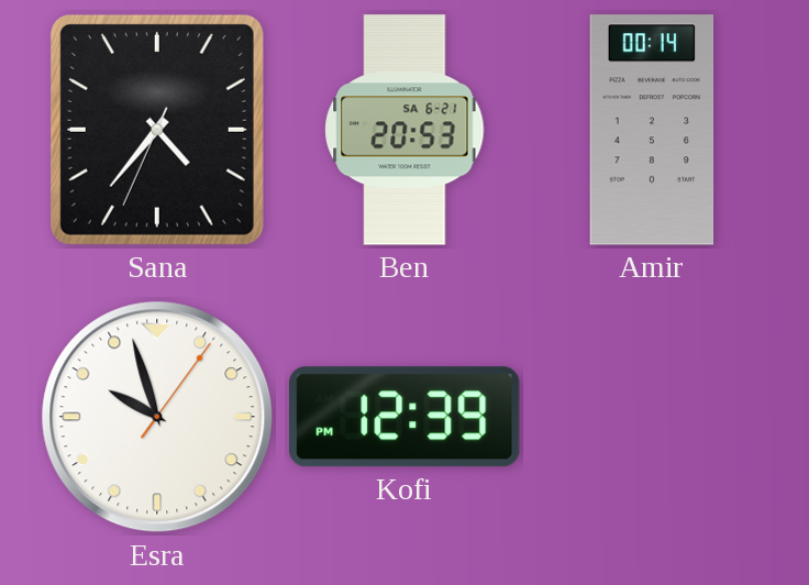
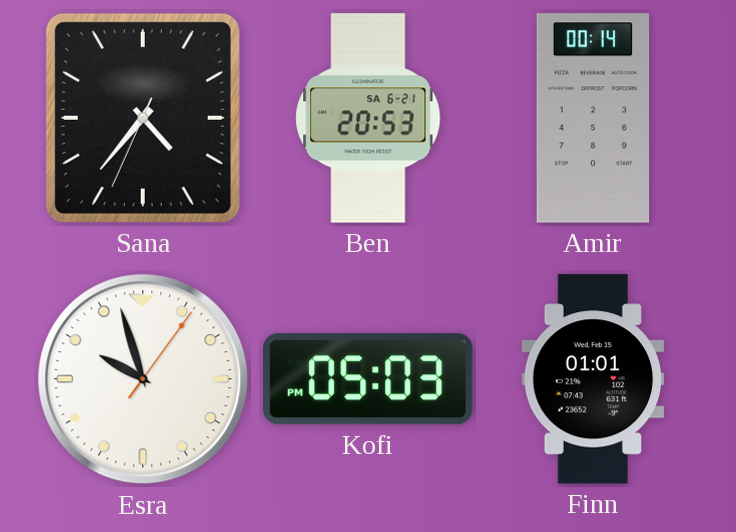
Kofi: 12:39 -> 05:03
Finn: none -> 01:01
